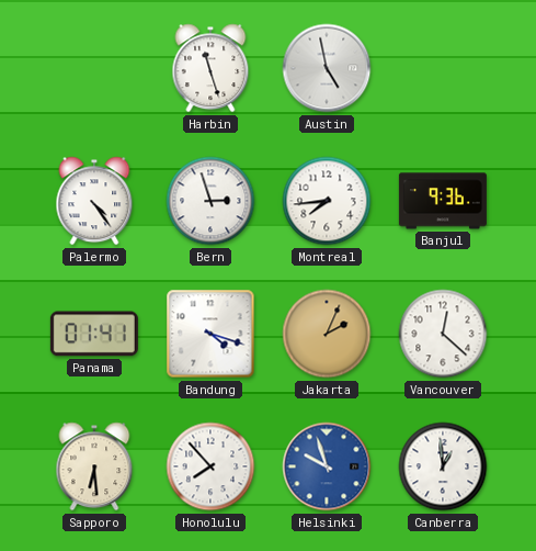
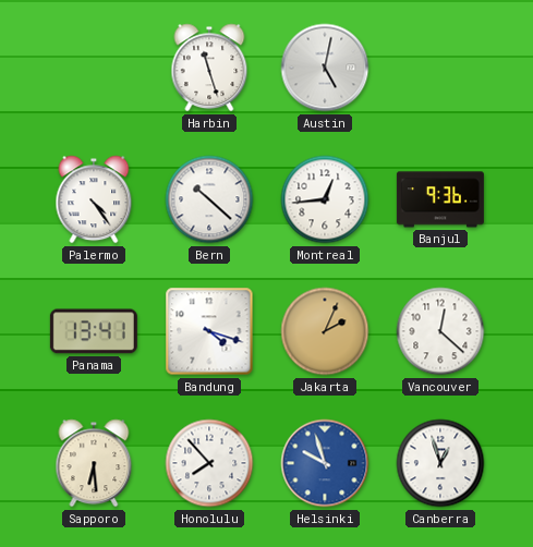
Austin: 4:58 -> 5:02
Bern: 2:57 -> 10:22
Montreal: 7:44 -> 12:44
Panama: 01:41 -> 13:41
Canberra: 12:59 -> 12:57
